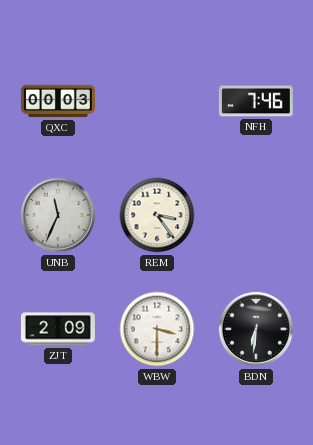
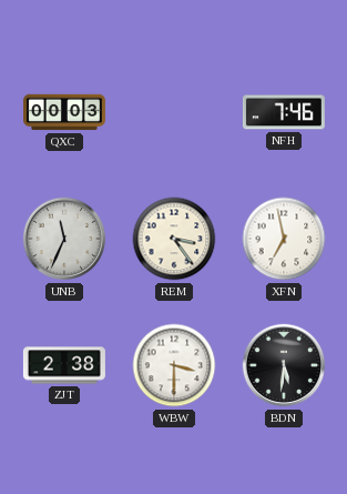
XFN: none -> 6:58
ZJT: 2:09 -> 2:38
BDN: 6:31 -> 5:31
